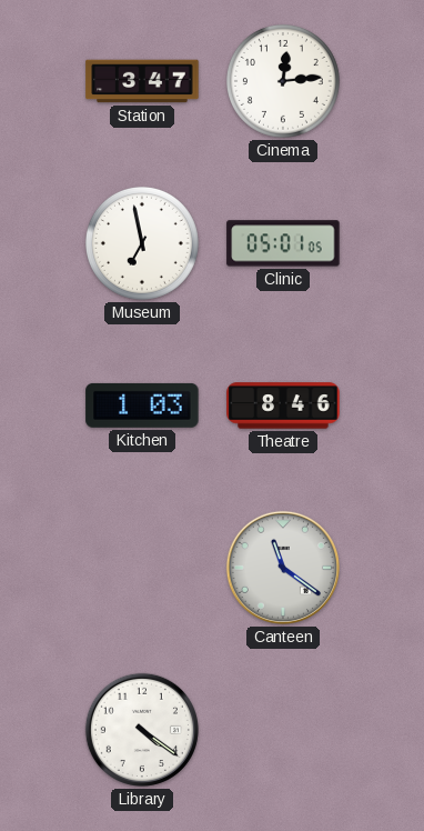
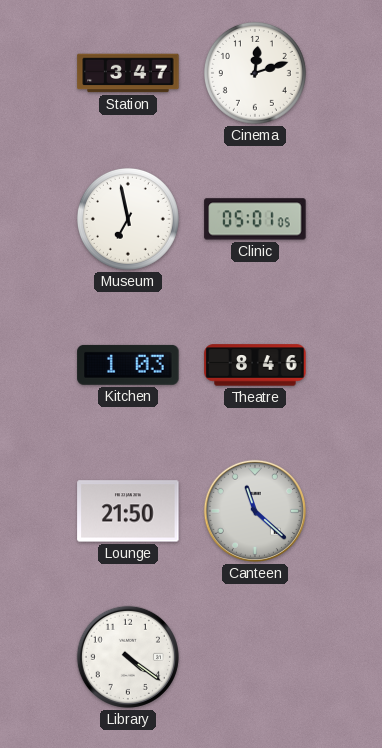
Cinema: 12:14 -> 12:12
Lounge: none -> 21:50
Canteen: 11:21 -> 11:22
